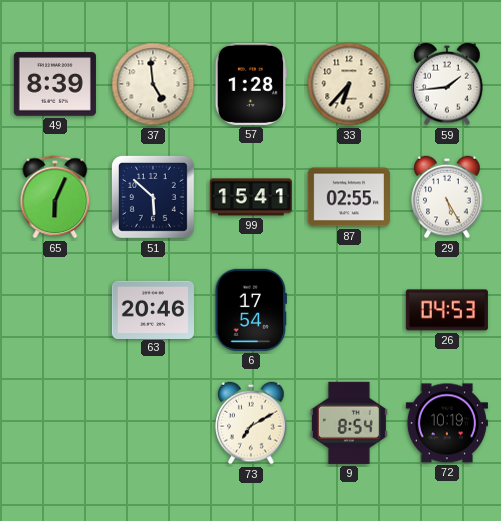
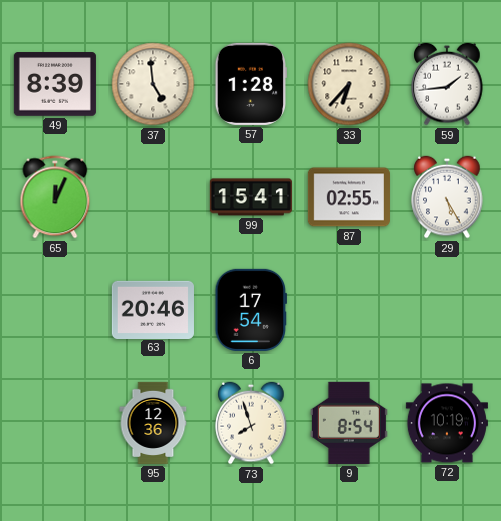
65: 6:04 -> 12:04
51: 5:52 -> none
26: 04:53 -> none
95: none -> 12:36
73: 7:10 -> 7:57
